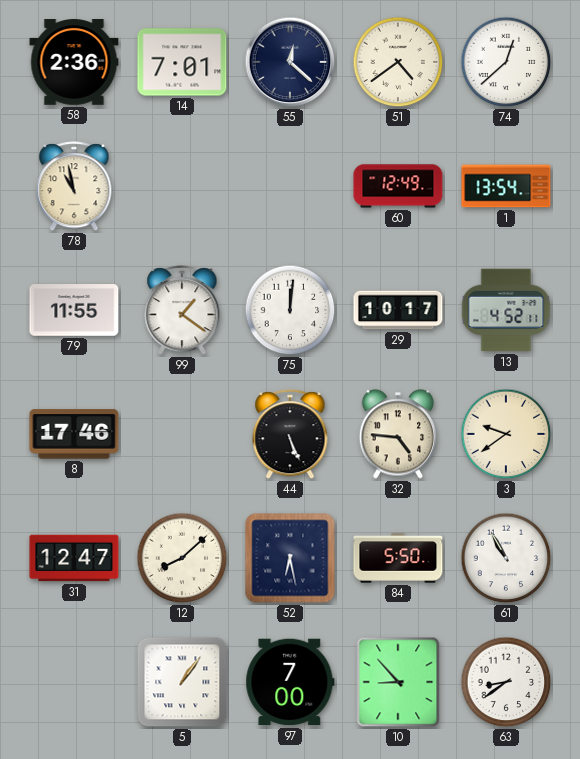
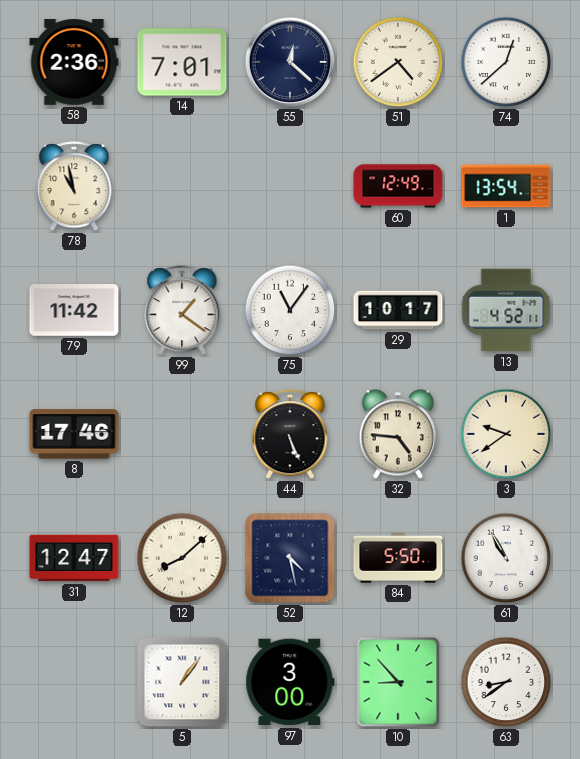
79: 11:55 -> 11:42
75: 12:01 -> 11:06
52: 6:28 -> 4:28
97: 7:00 -> 3:00
